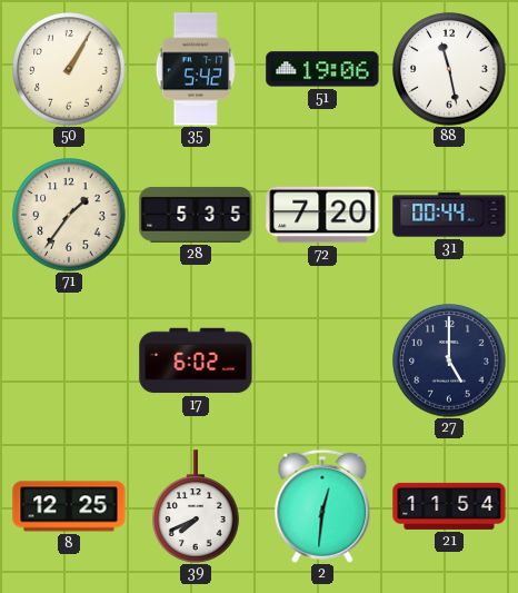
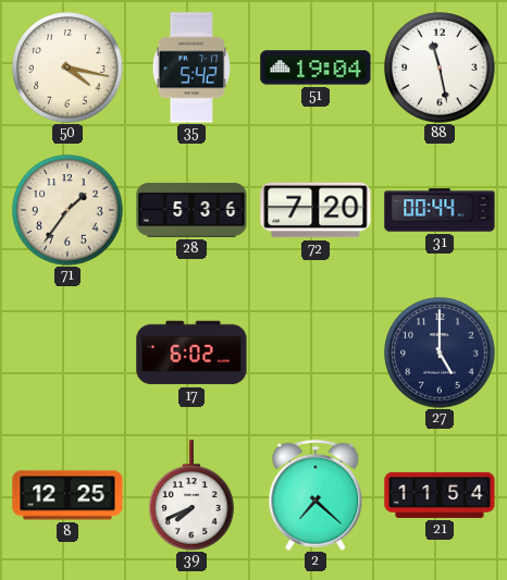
50: 1:05 -> 4:17
51: 19:06 -> 19:04
28: 5:35 -> 5:36
2: 12:31 -> 7:22
